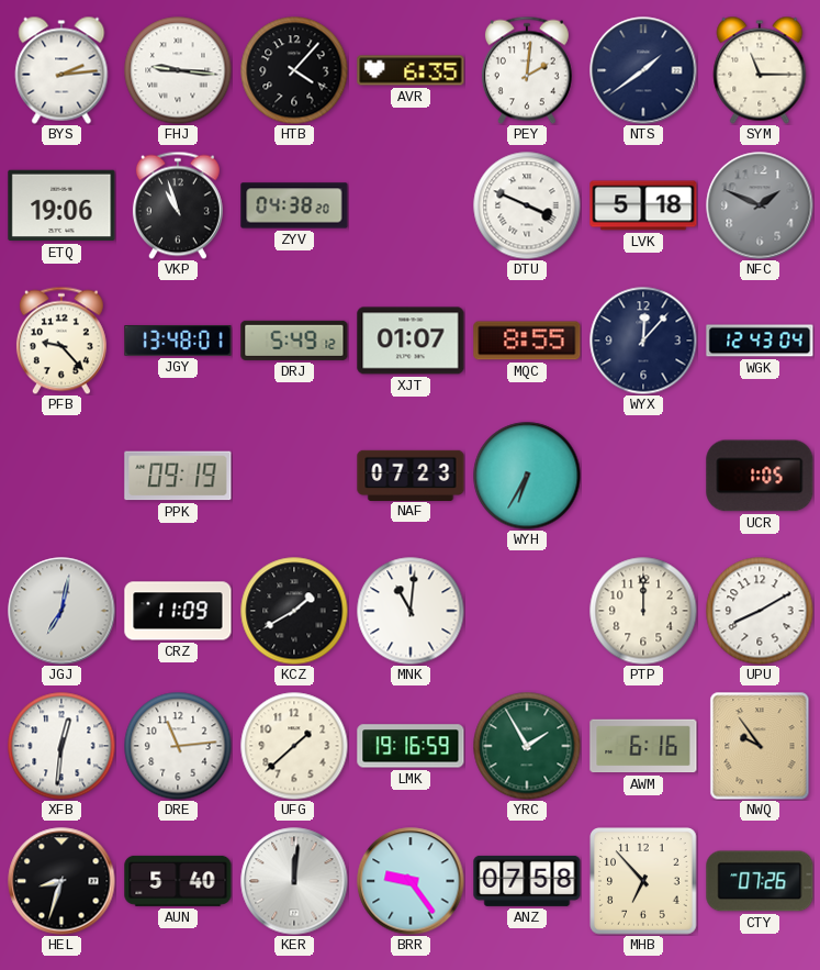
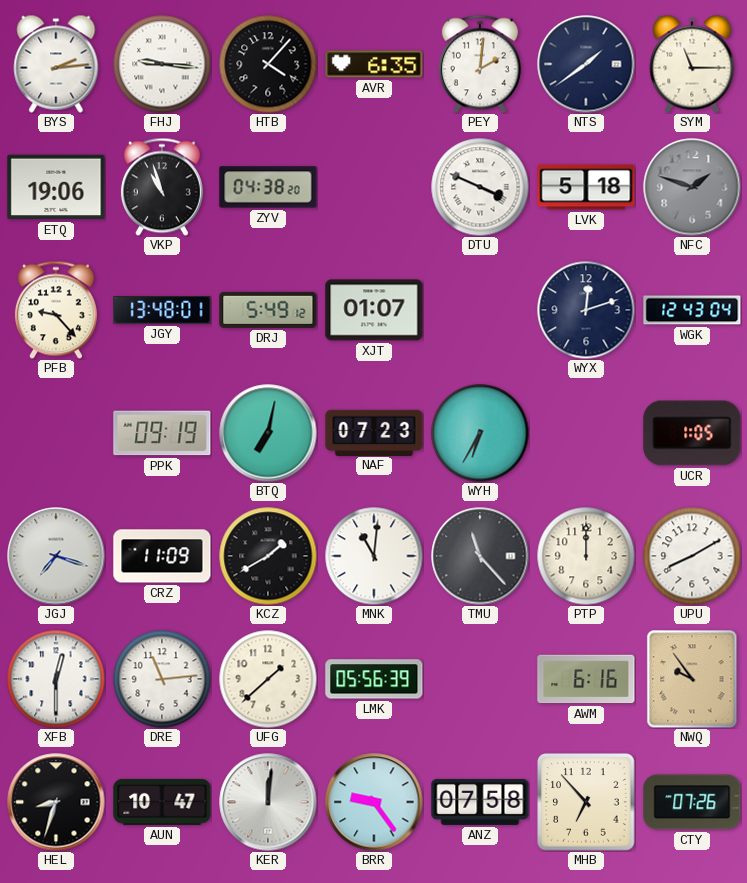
NFC: 1:49 -> 1:48
MQC: 8:55 -> none
WYX: 12:07 -> 12:12
BTQ: none -> 7:02
JGJ: 7:02 -> 7:18
TMU: none -> 11:23
XFB: 12:31 -> 12:30
LMK: 19:16 -> 05:56
YRC: 1:55 -> none
AUN: 5:40 -> 10:47
